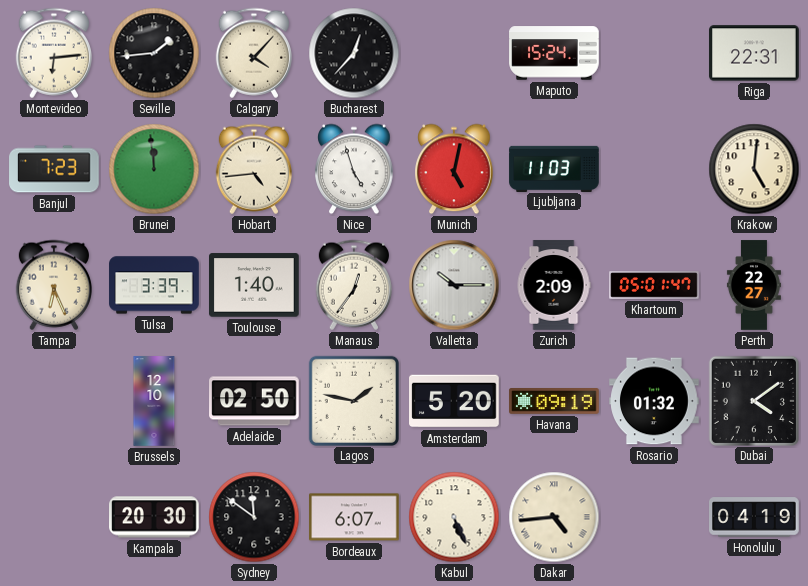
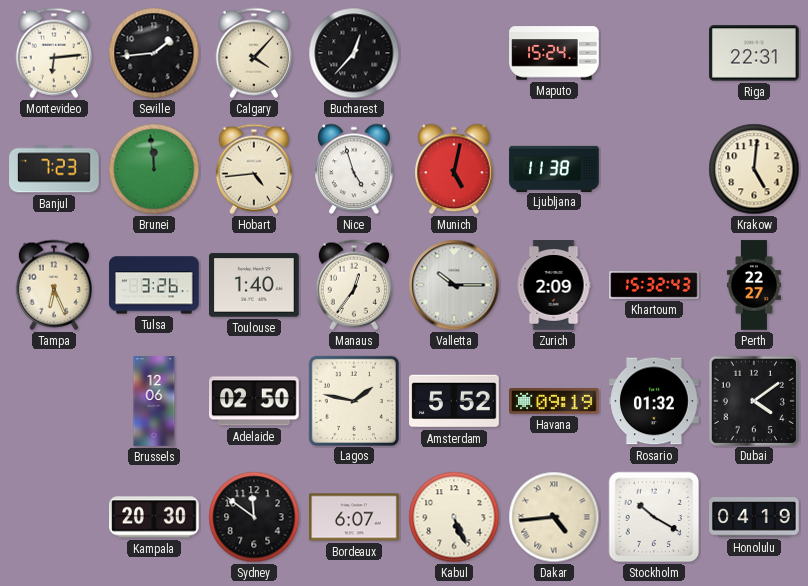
Ljubljana: 11:03 -> 11:38
Tulsa: 3:39 -> 3:26
Khartoum: 05:01 -> 15:32
Brussels: 12:10 -> 12:06
Amsterdam: 5:20 -> 5:52
Stockholm: none -> 10:20
